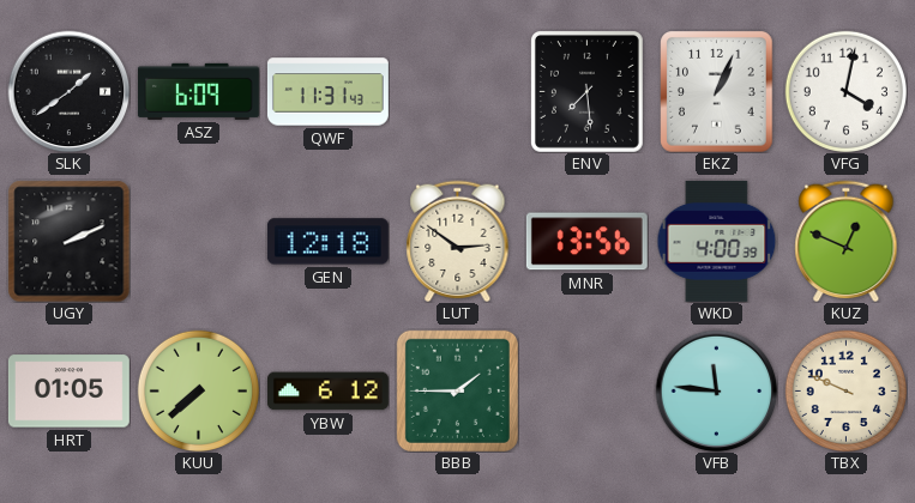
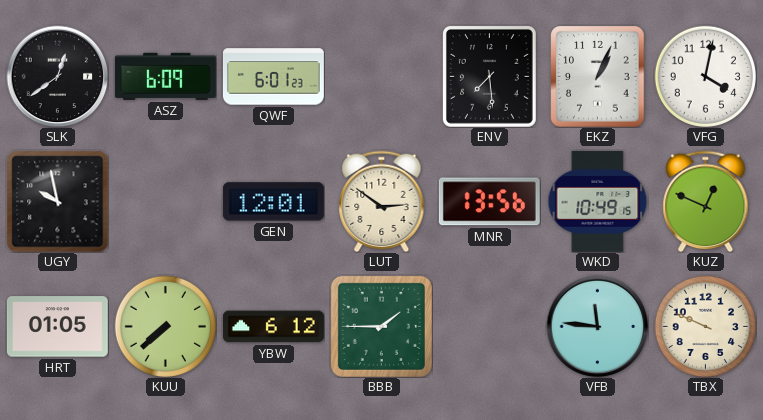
SLK: 1:39 -> 12:39
QWF: 11:31 -> 6:01
UGY: 2:11 -> 9:58
GEN: 12:18 -> 12:01
WKD: 4:00 -> 10:49
